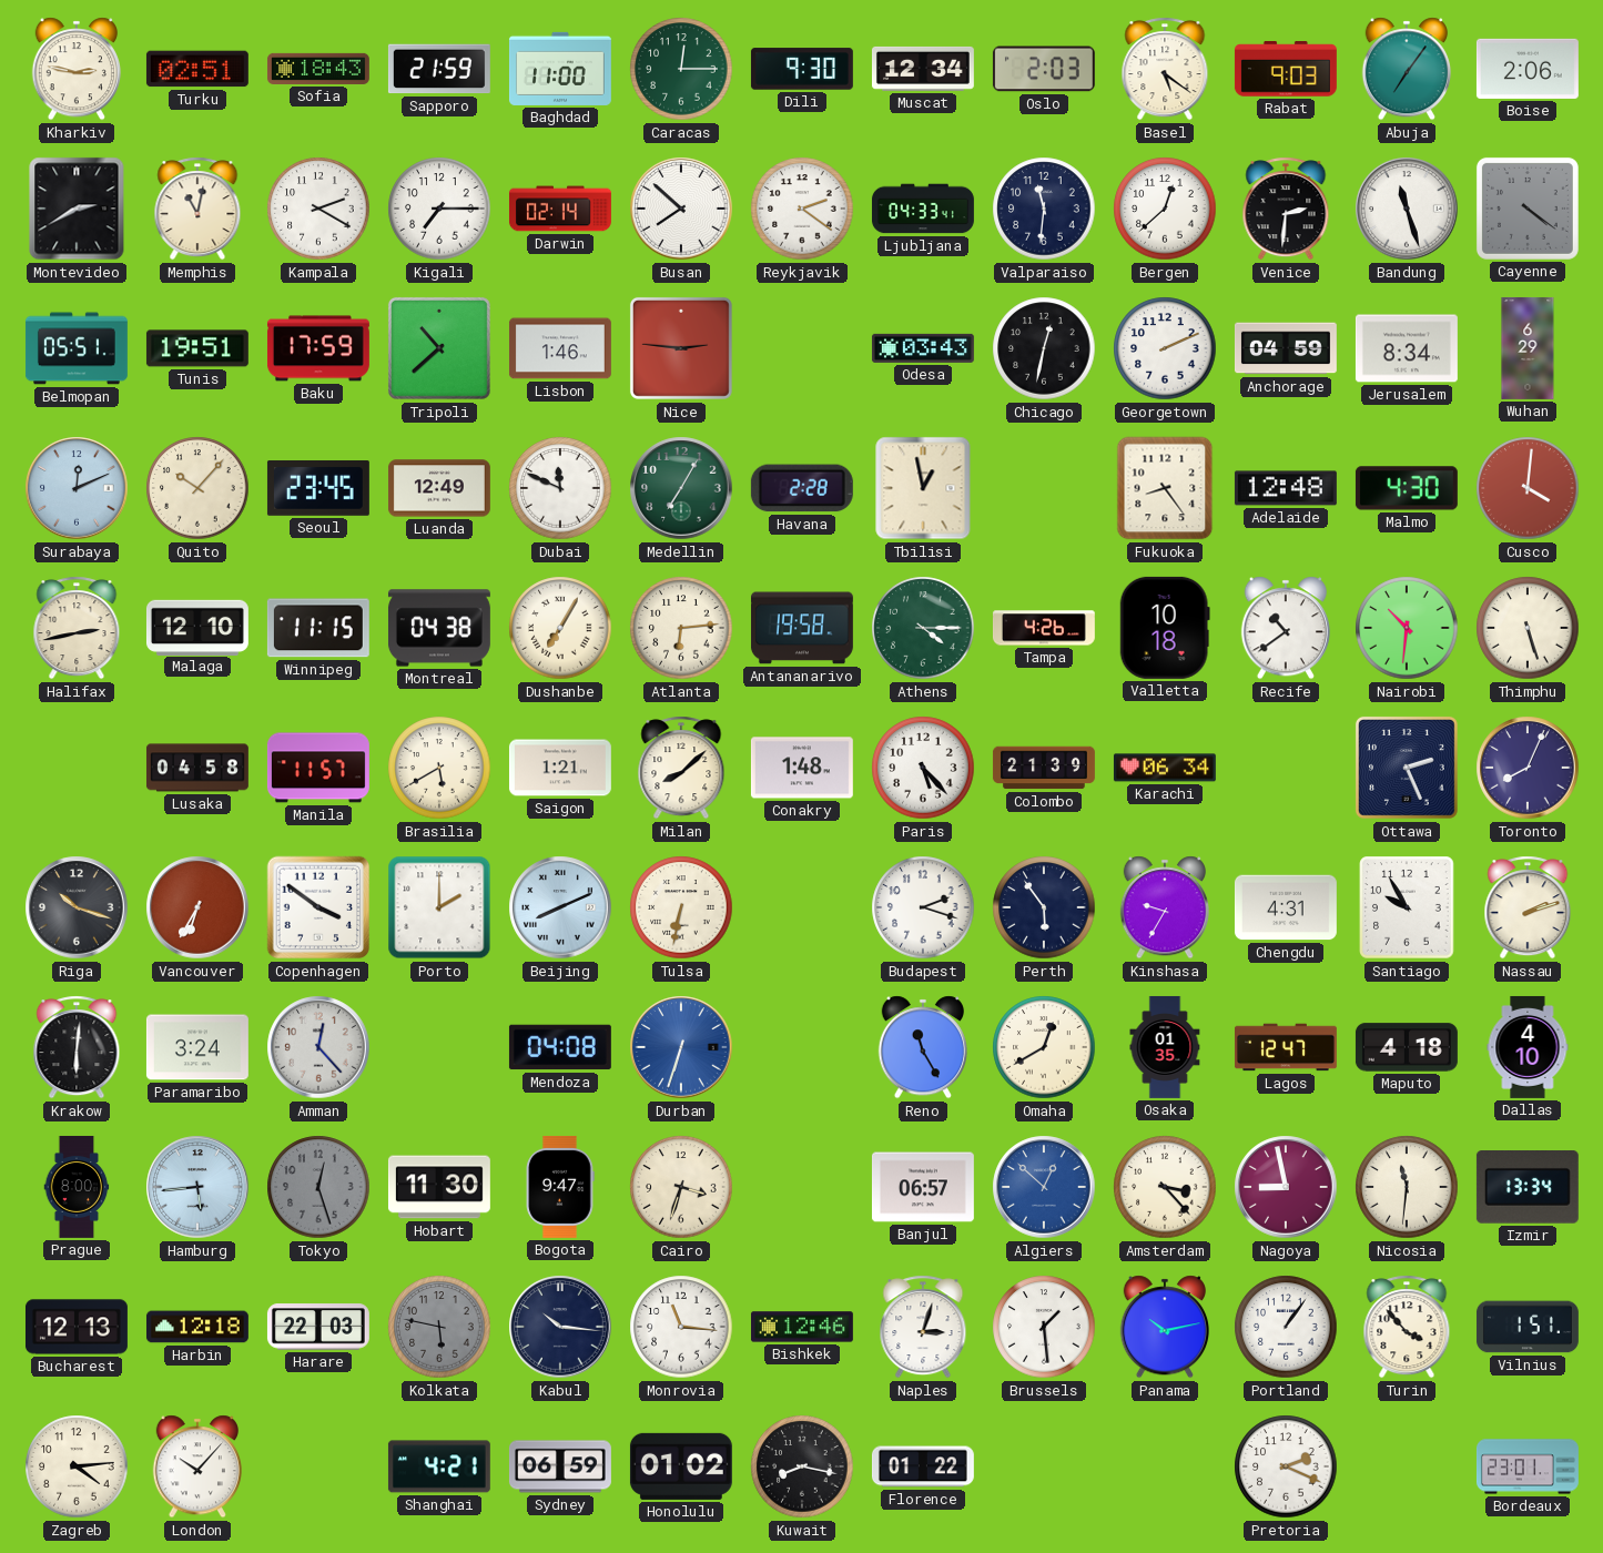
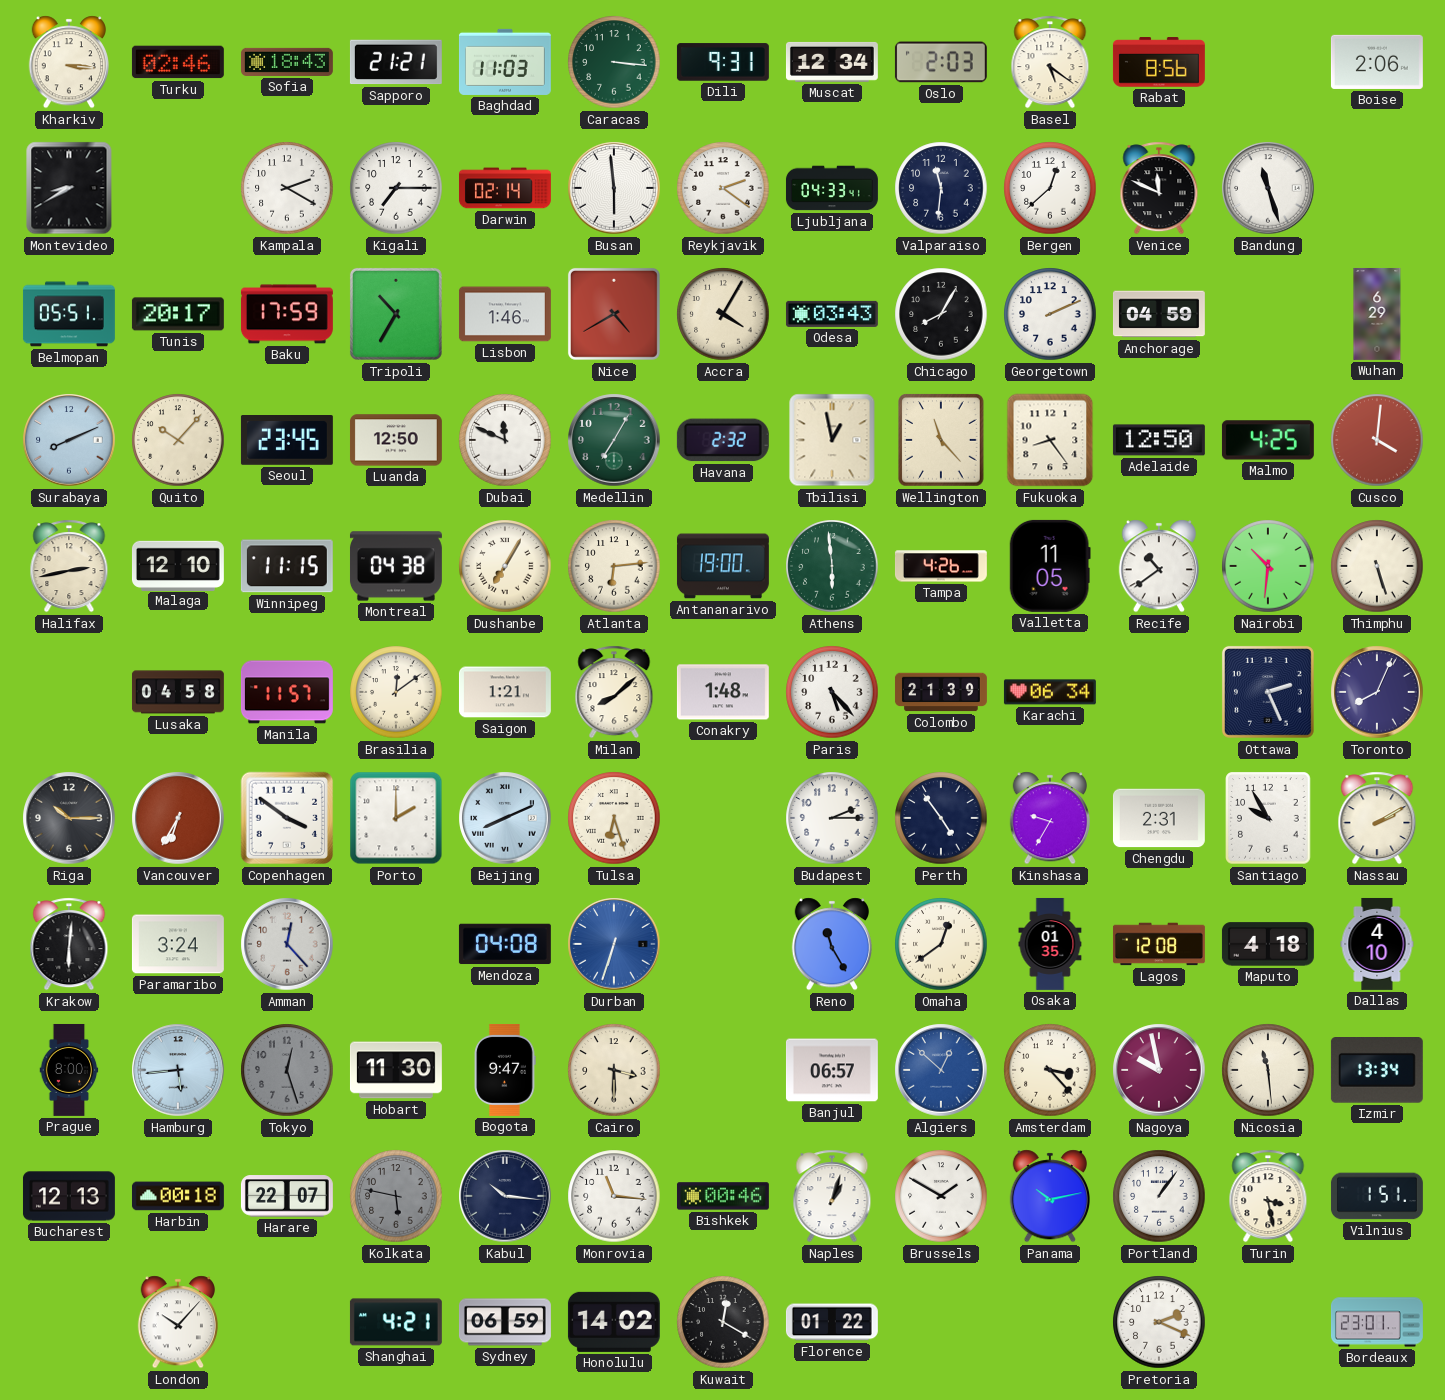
Kharkiv: 2:47 -> 3:16
Turku: 02:51 -> 02:46
Sapporo: 21:59 -> 21:21
Baghdad: 11:00 -> 11:03
Caracas: 12:15 -> 3:16
Dili: 9:30 -> 9:31
Rabat: 9:03 -> 8:56
Abuja: 7:06 -> none
Montevideo: 2:40 -> 8:40
Memphis: 11:02 -> none
Busan: 7:52 -> 5:59
Venice: 2:31 -> 11:49
Cayenne: 4:21 -> none
Tunis: 19:51 -> 20:17
Tripoli: 10:38 -> 10:35
Nice: 2:46 -> 4:40
Accra: none -> 4:05
Chicago: 12:32 -> 8:05
Jerusalem: 8:34 -> none
Surabaya: 12:11 -> 8:11
Luanda: 12:49 -> 12:50
Havana: 2:28 -> 2:32
Wellington: none -> 11:23
Adelaide: 12:48 -> 12:50
Malmo: 4:30 -> 4:25
Antananarivo: 19:58 -> 19:00
Athens: 4:15 -> 5:59
Valletta: 10:18 -> 11:05
Brasilia: 5:40 -> 12:09
Riga: 10:18 -> 10:15
Tulsa: 6:32 -> 6:27
Budapest: 2:18 -> 2:15
Perth: 5:54 -> 4:54
Chengdu: 4:31 -> 2:31
Nassau: 2:12 -> 2:10
Omaha: 12:40 -> 12:39
Lagos: 12:47 -> 12:08
Cairo: 3:33 -> 3:30
Nagoya: 8:58 -> 9:58
Nicosia: 11:31 -> 11:29
Harbin: 12:18 -> 00:18
Harare: 22:03 -> 22:07
Bishkek: 12:46 -> 00:46
Naples: 3:03 -> 1:03
Brussels: 1:29 -> 1:50
Turin: 3:53 -> 3:28
Zagreb: 4:14 -> none
Honolulu: 01:02 -> 14:02
Kuwait: 8:17 -> 12:20
